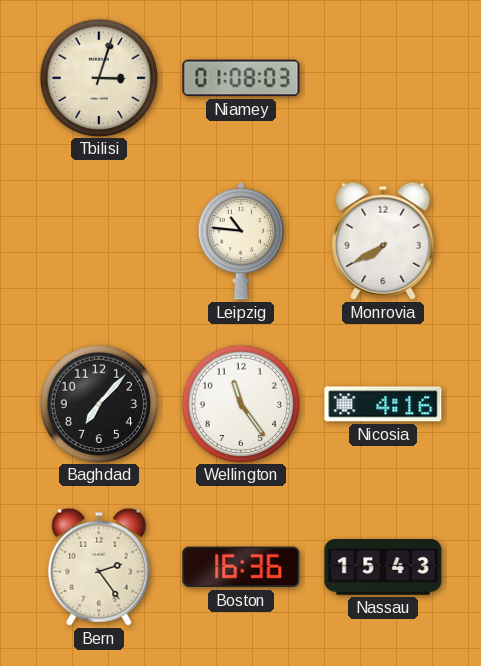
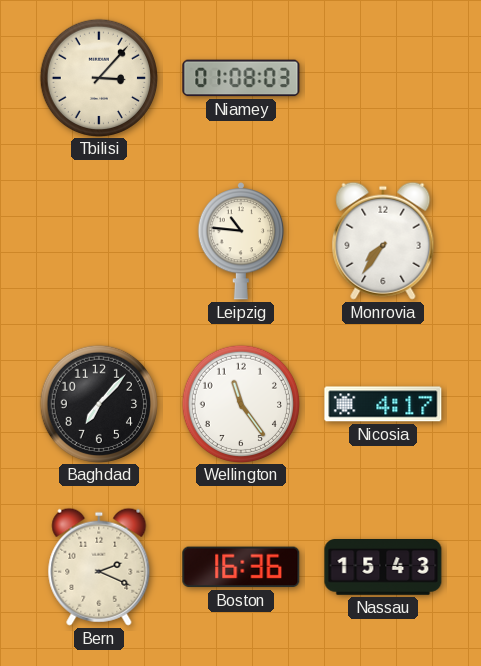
Tbilisi: 3:03 -> 3:07
Monrovia: 7:40 -> 7:36
Nicosia: 4:16 -> 4:17
Bern: 2:24 -> 2:19
